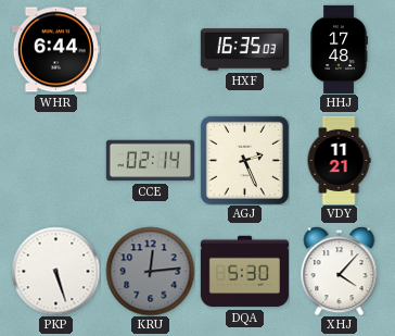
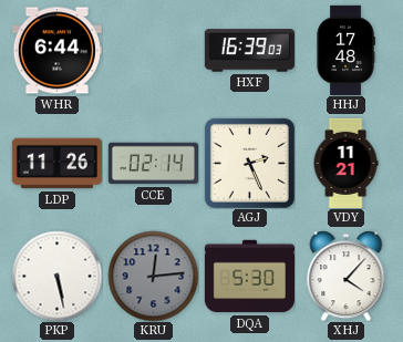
HXF: 16:35 -> 16:39
LDP: none -> 11:26
PKP: 5:27 -> 5:28
